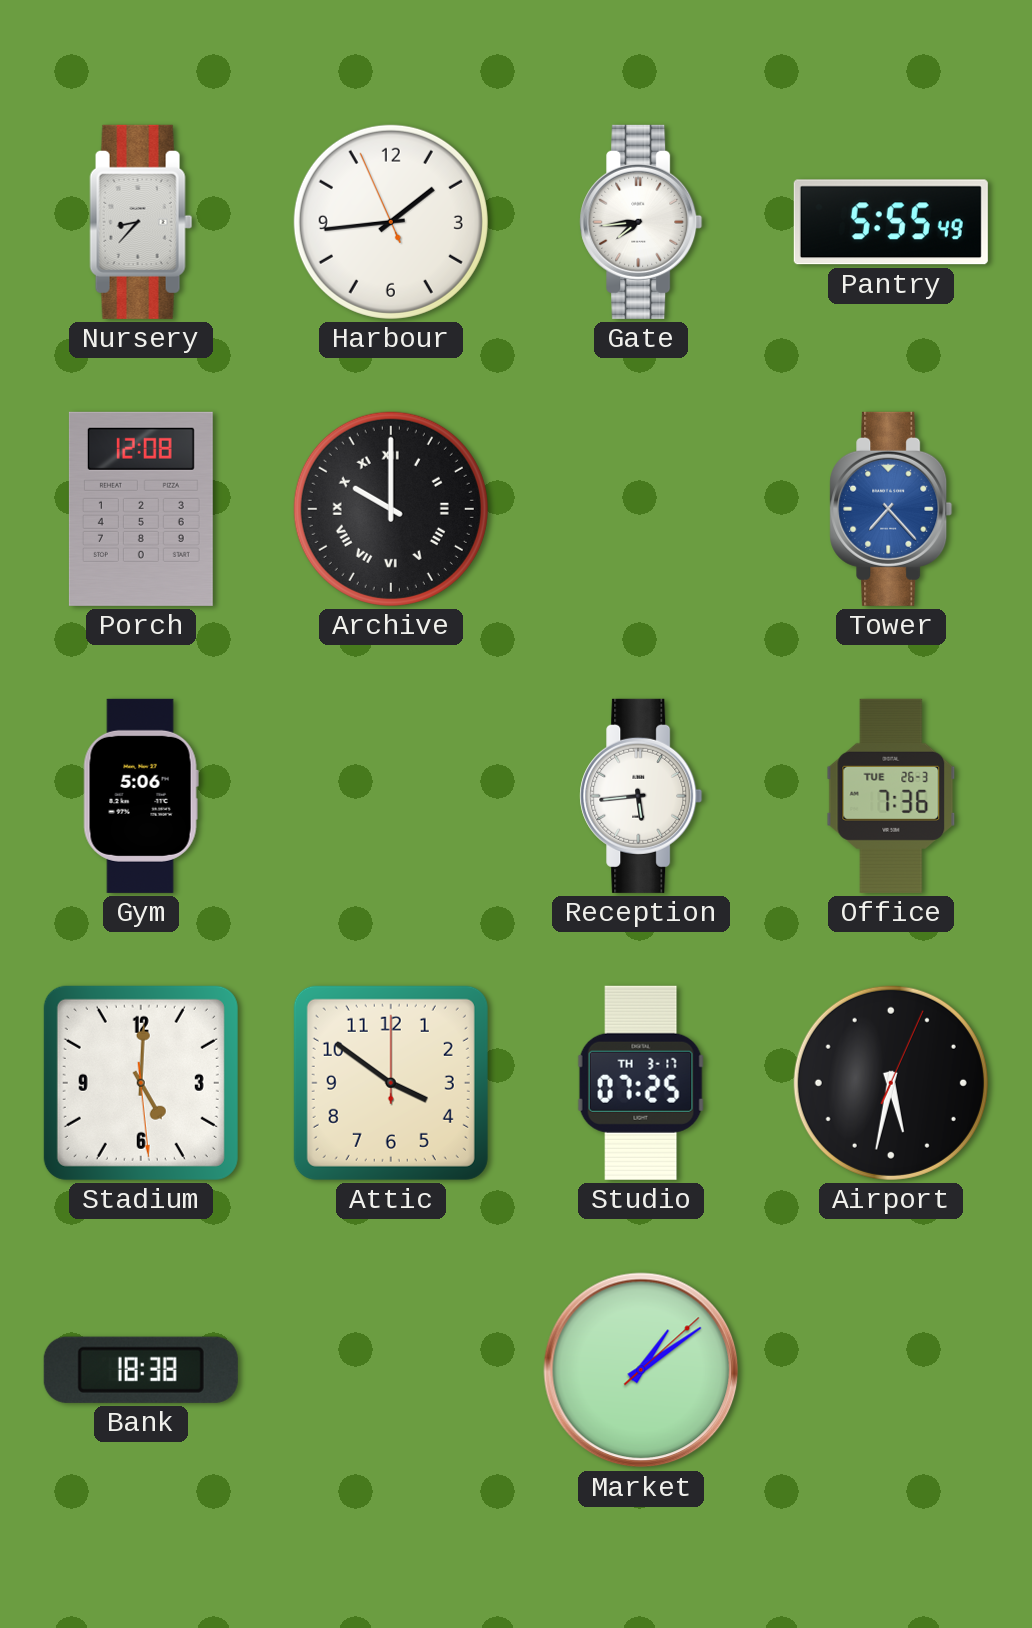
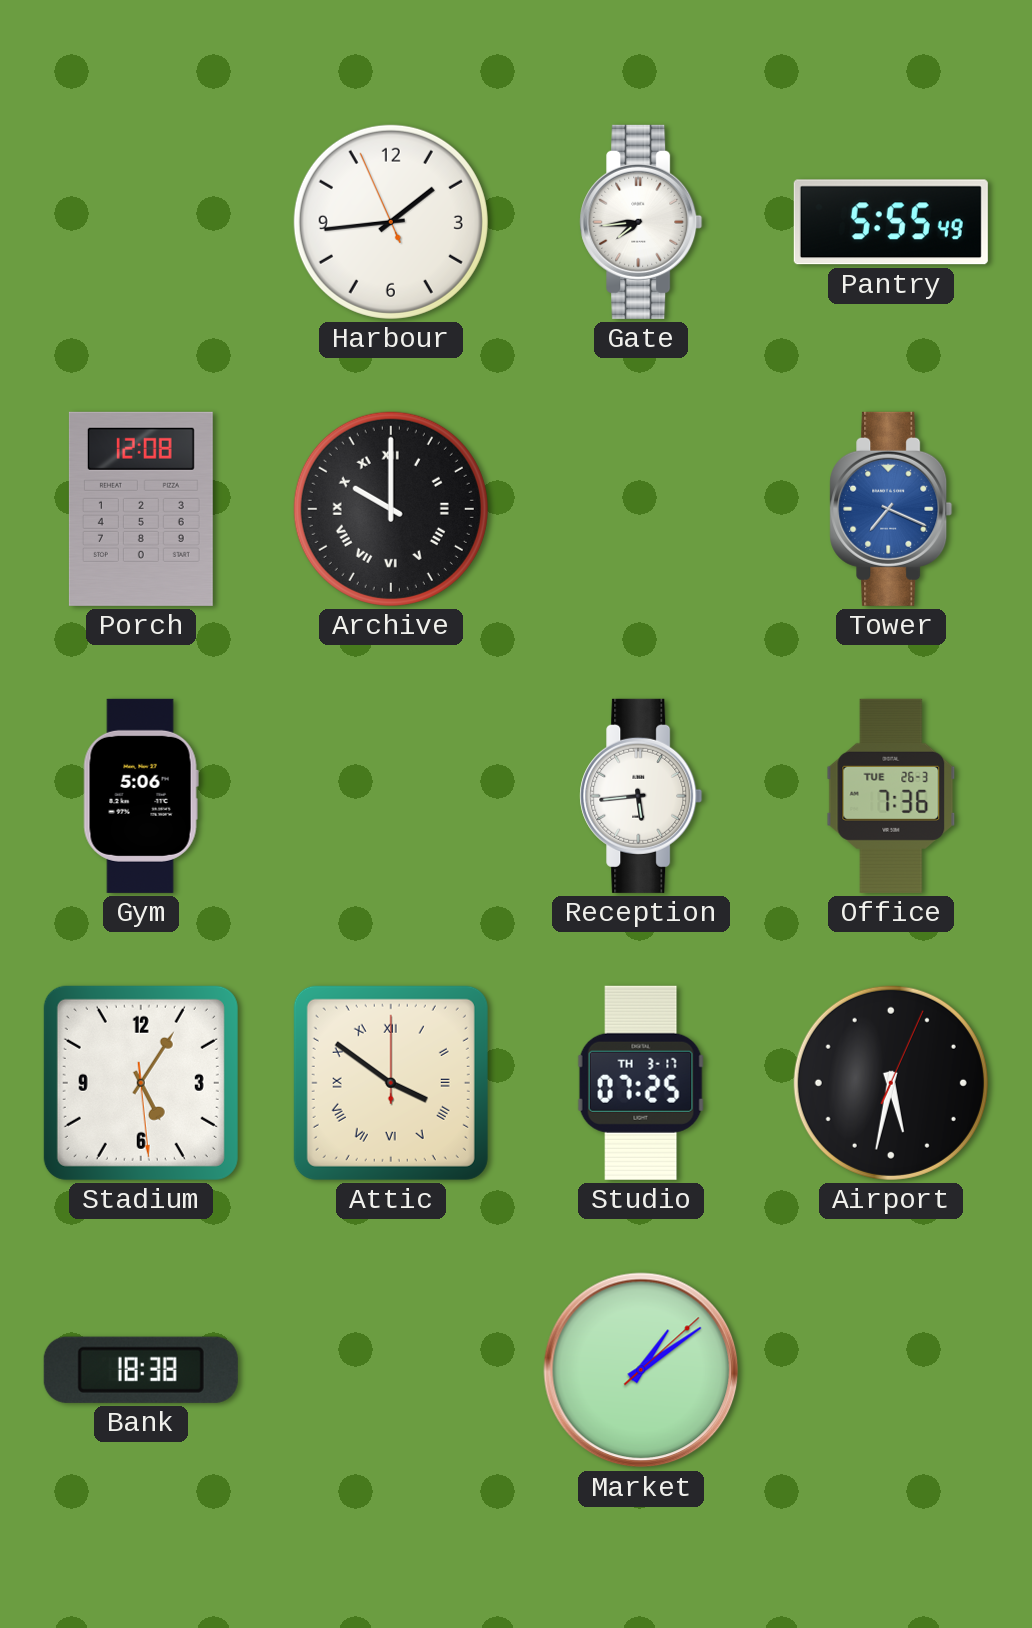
Nursery: 8:37 -> none
Tower: 7:23 -> 7:19
Stadium: 5:00 -> 5:05
Attic numerals: Arabic -> Roman
